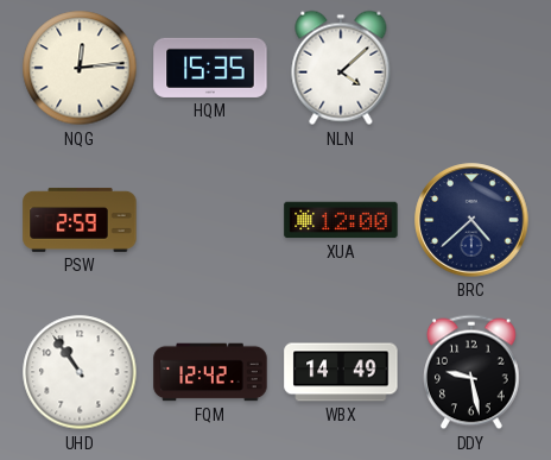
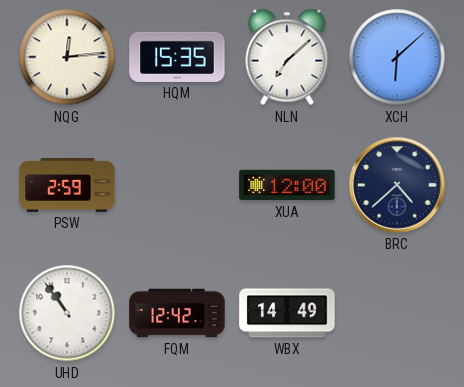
NLN: 4:08 -> 7:08
XCH: none -> 6:08
DDY: 9:28 -> none
